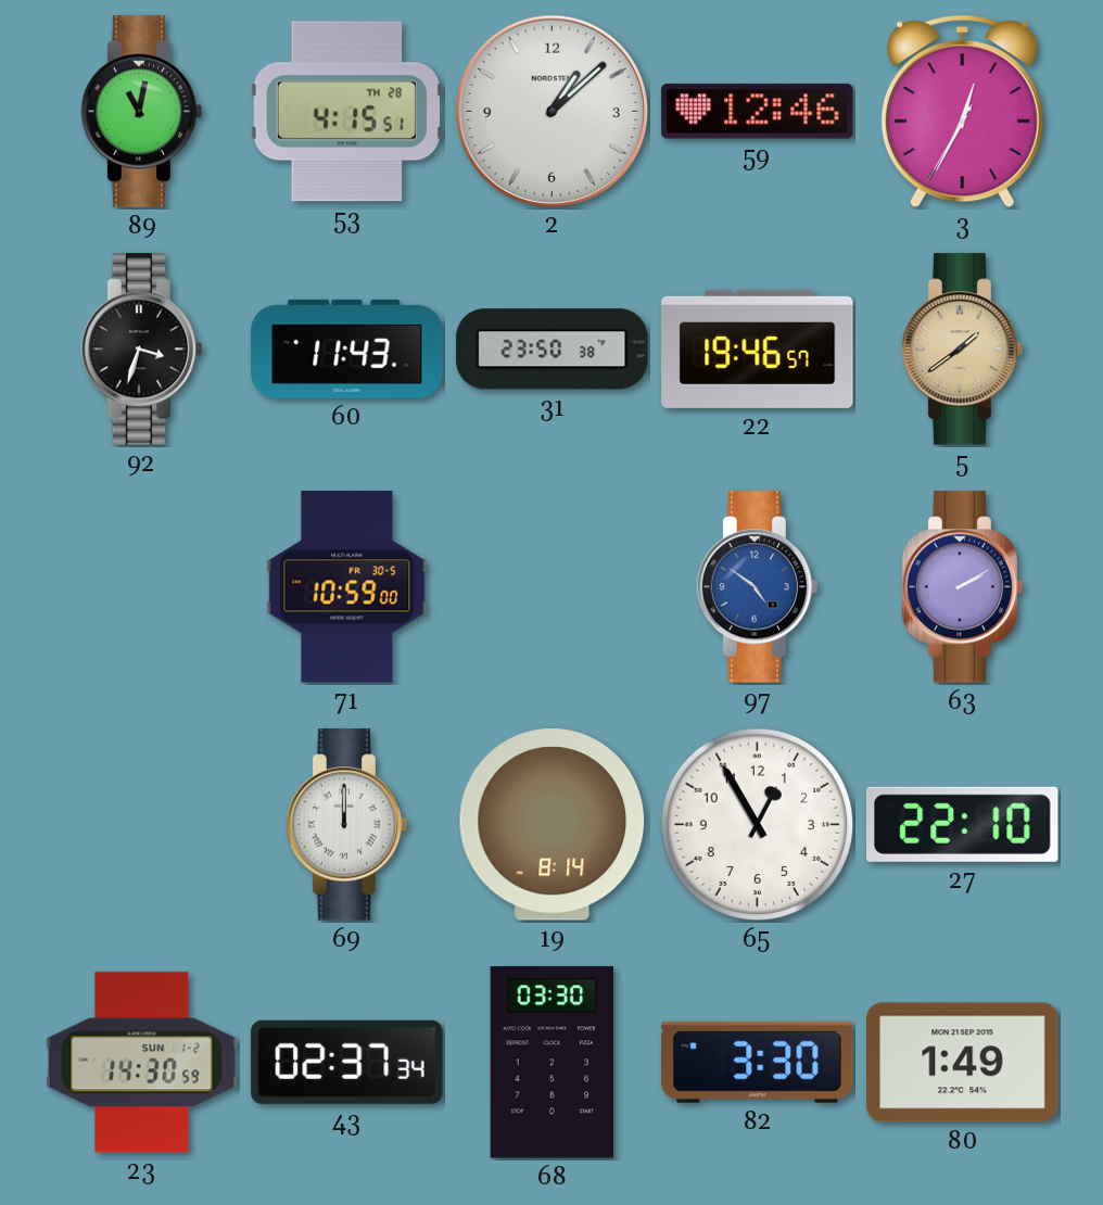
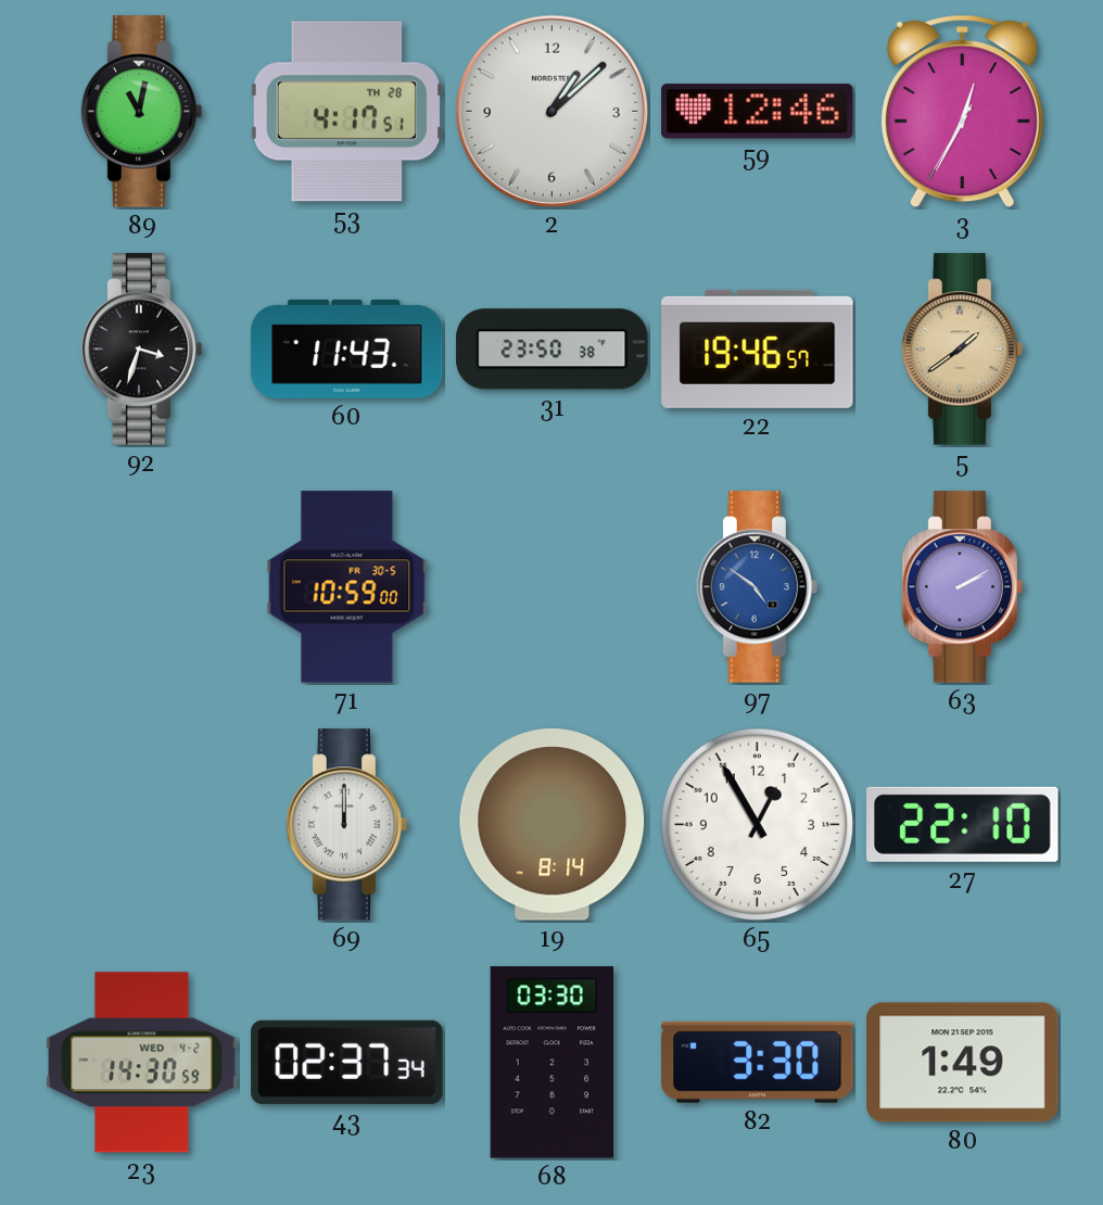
53: 4:15 -> 4:17
23 date: SUN 1-2 -> WED 4-2
